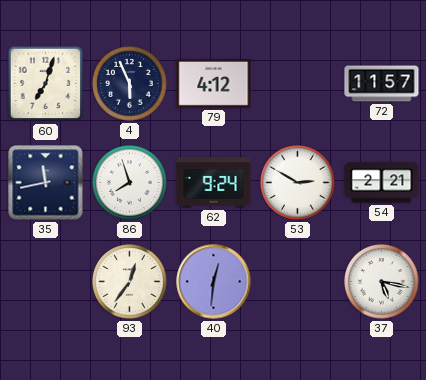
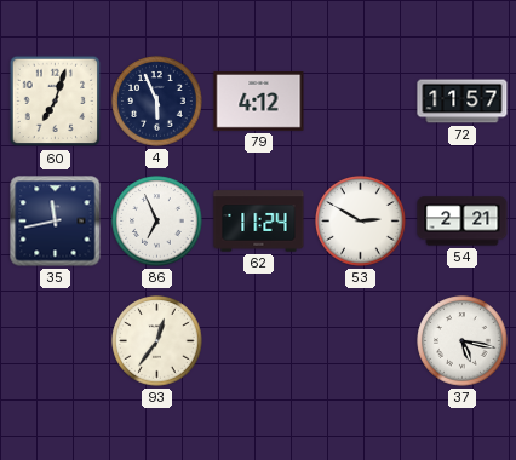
86: 7:57 -> 6:56
62: 9:24 -> 11:24
40: 12:31 -> none
